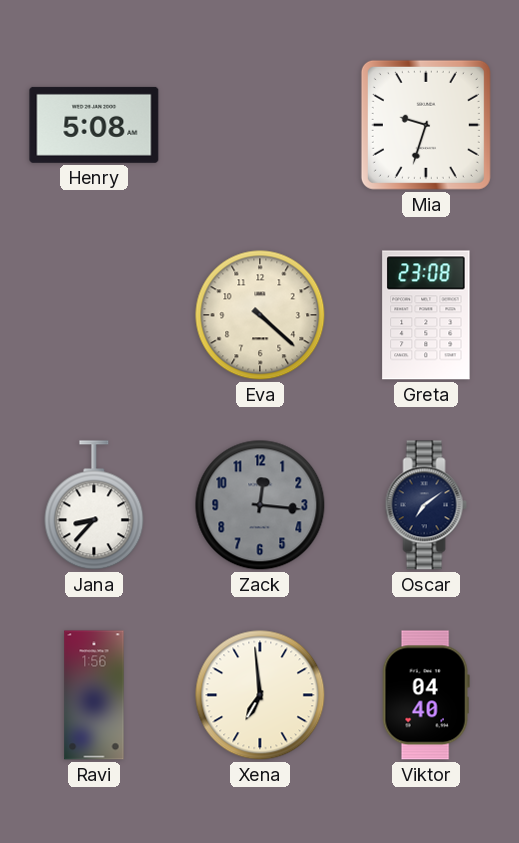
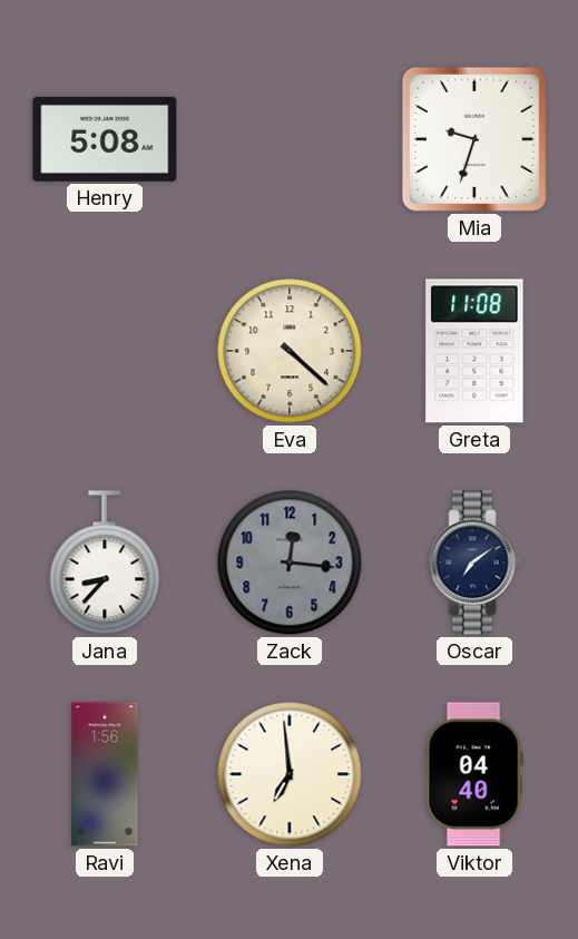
Greta: 23:08 -> 11:08
